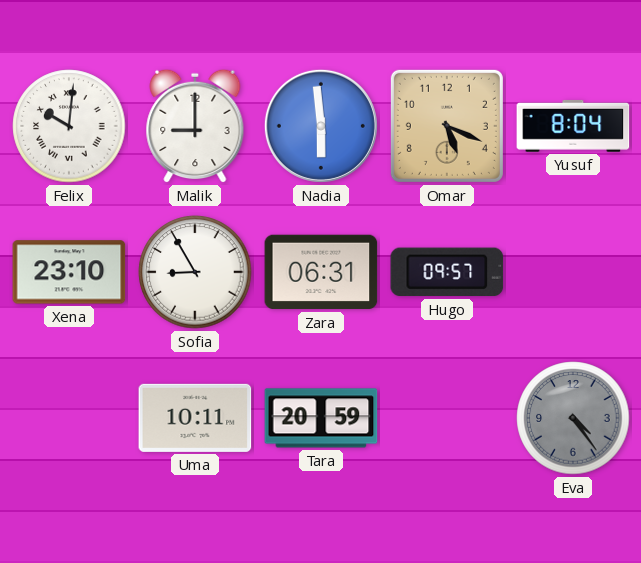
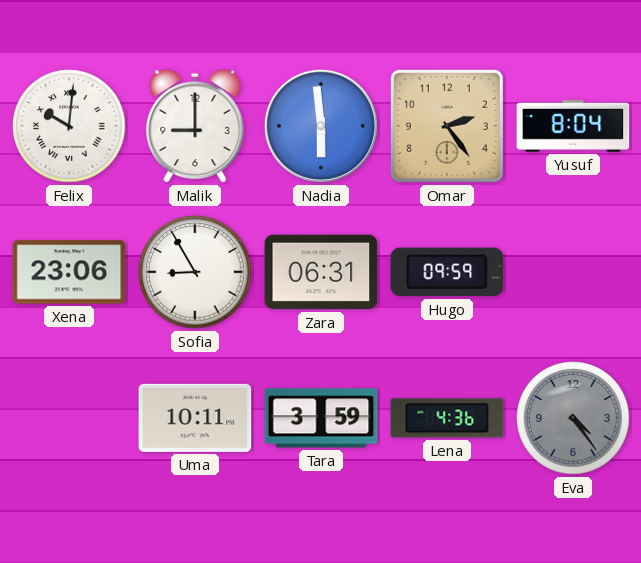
Omar: 5:19 -> 2:24
Xena: 23:10 -> 23:06
Hugo: 09:57 -> 09:59
Tara: 20:59 -> 3:59
Lena: none -> 4:36
